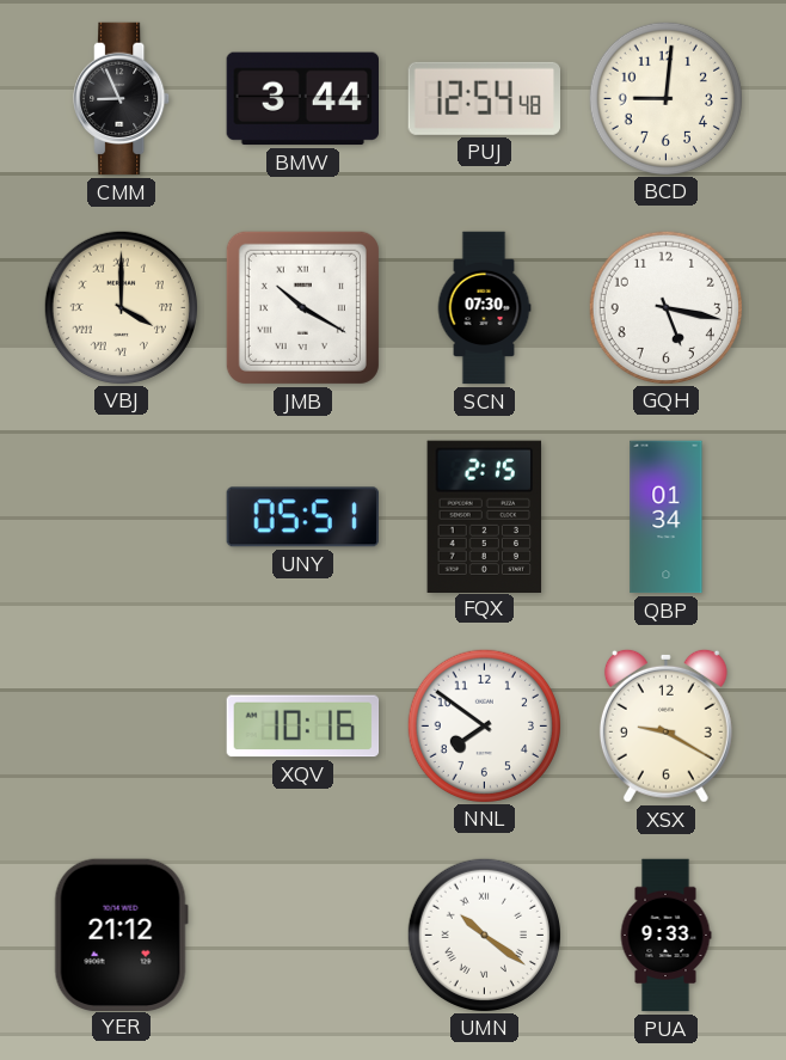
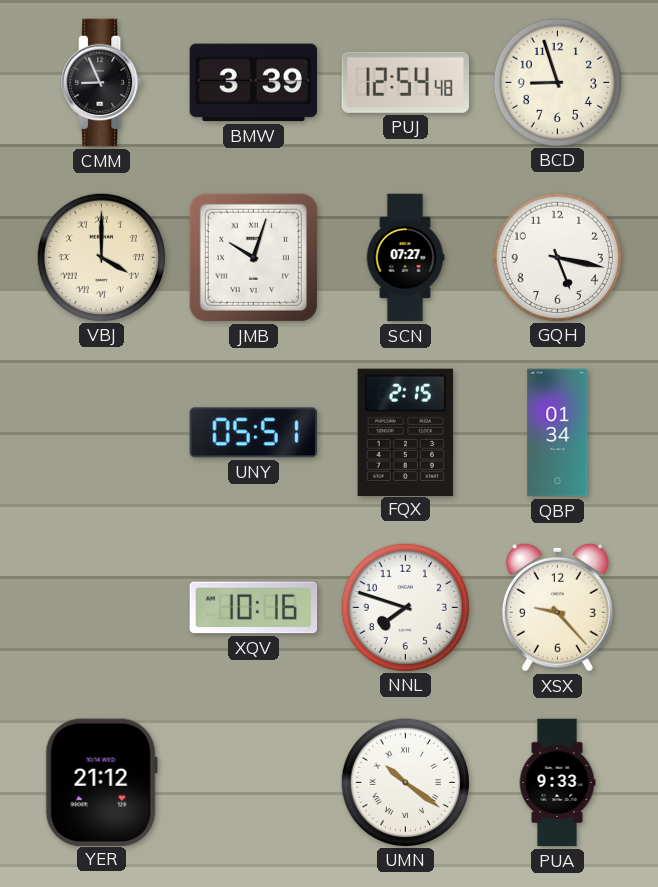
BMW: 3:44 -> 3:39
BCD: 9:01 -> 8:57
JMB: 10:20 -> 10:03
SCN: 07:30 -> 07:27
NNL: 7:51 -> 7:48
XSX: 9:20 -> 9:23
